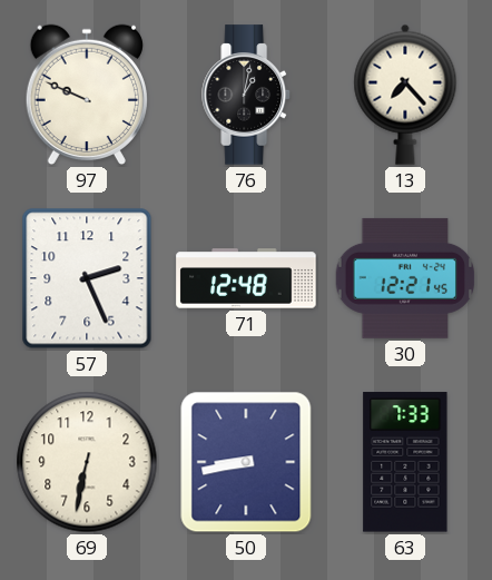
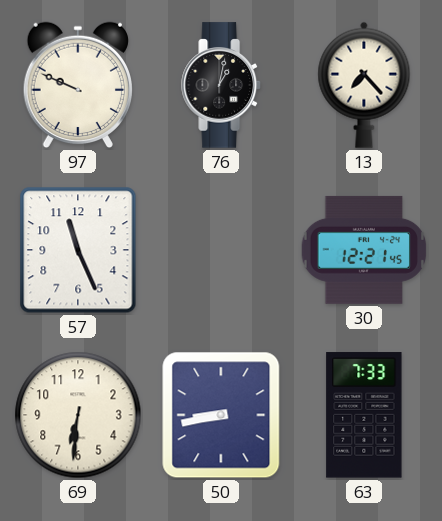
57: 2:26 -> 11:26
71: 12:48 -> none
69: 6:32 -> 6:31
